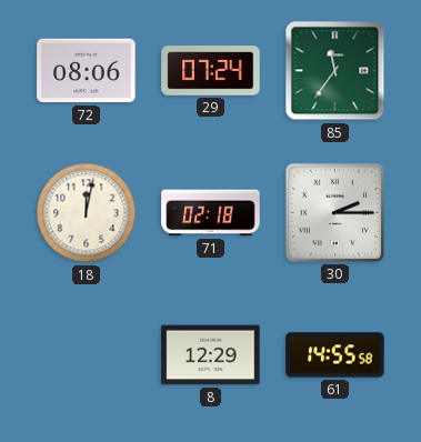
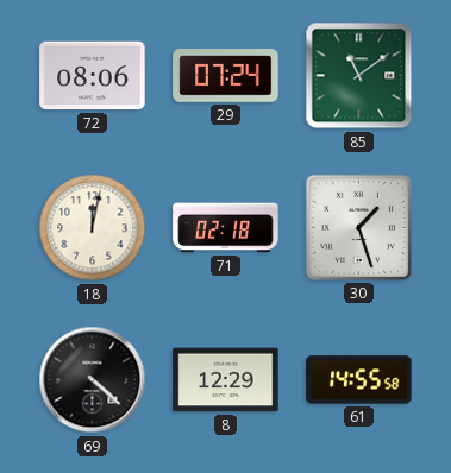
85: 11:36 -> 11:09
30: 2:15 -> 1:27
69: none -> 4:22
